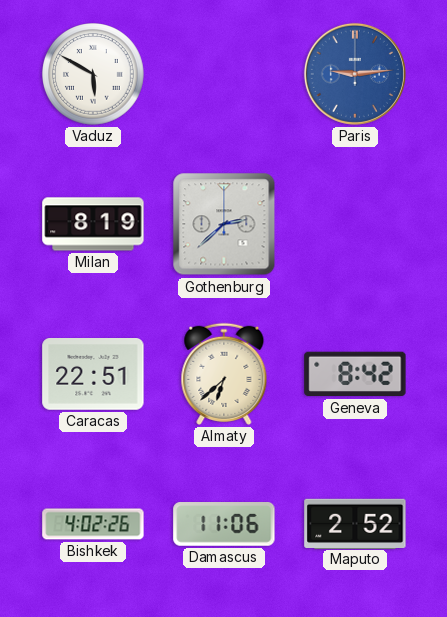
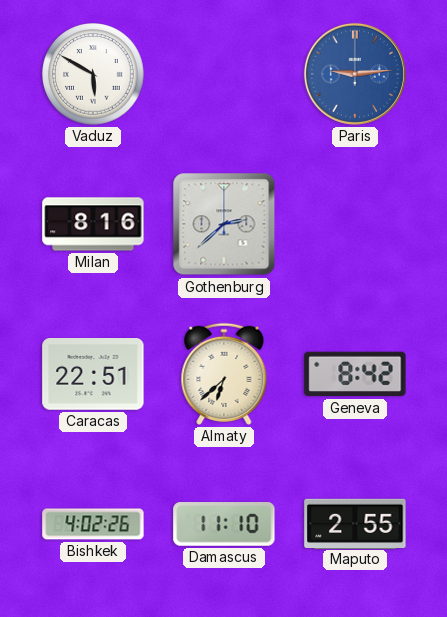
Milan: 8:19 -> 8:16
Damascus: 11:06 -> 11:10
Maputo: 2:52 -> 2:55
